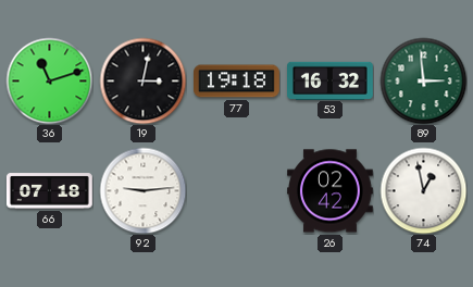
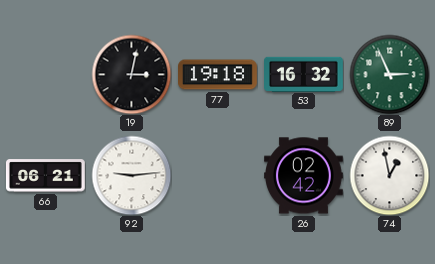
36: 11:12 -> none
89: 2:59 -> 2:56
66: 07:18 -> 06:21
